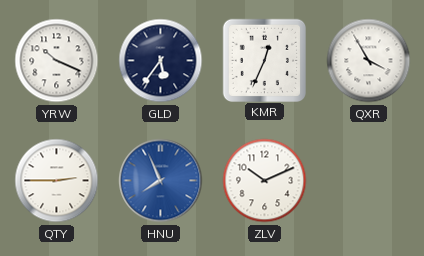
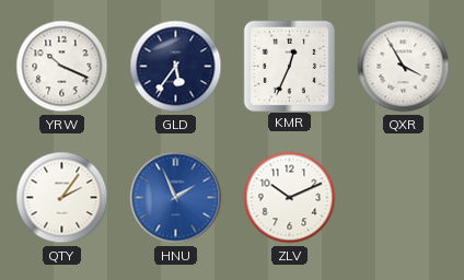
QTY: 2:45 -> 2:06
HNU: 7:56 -> 1:56
